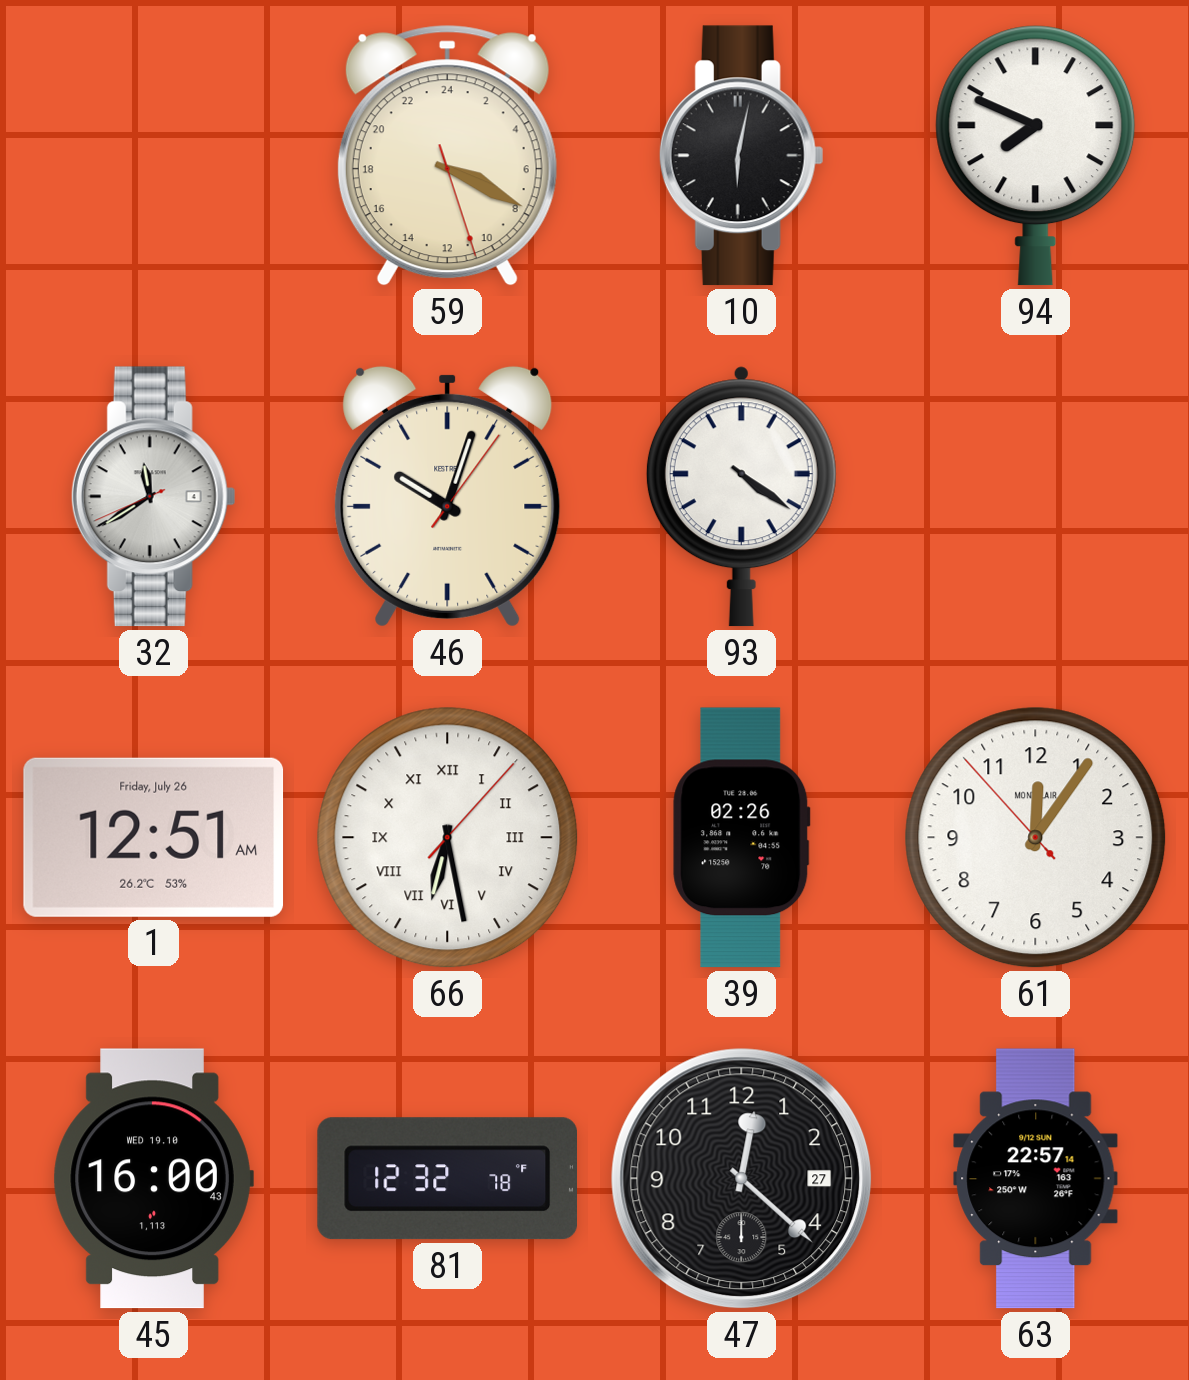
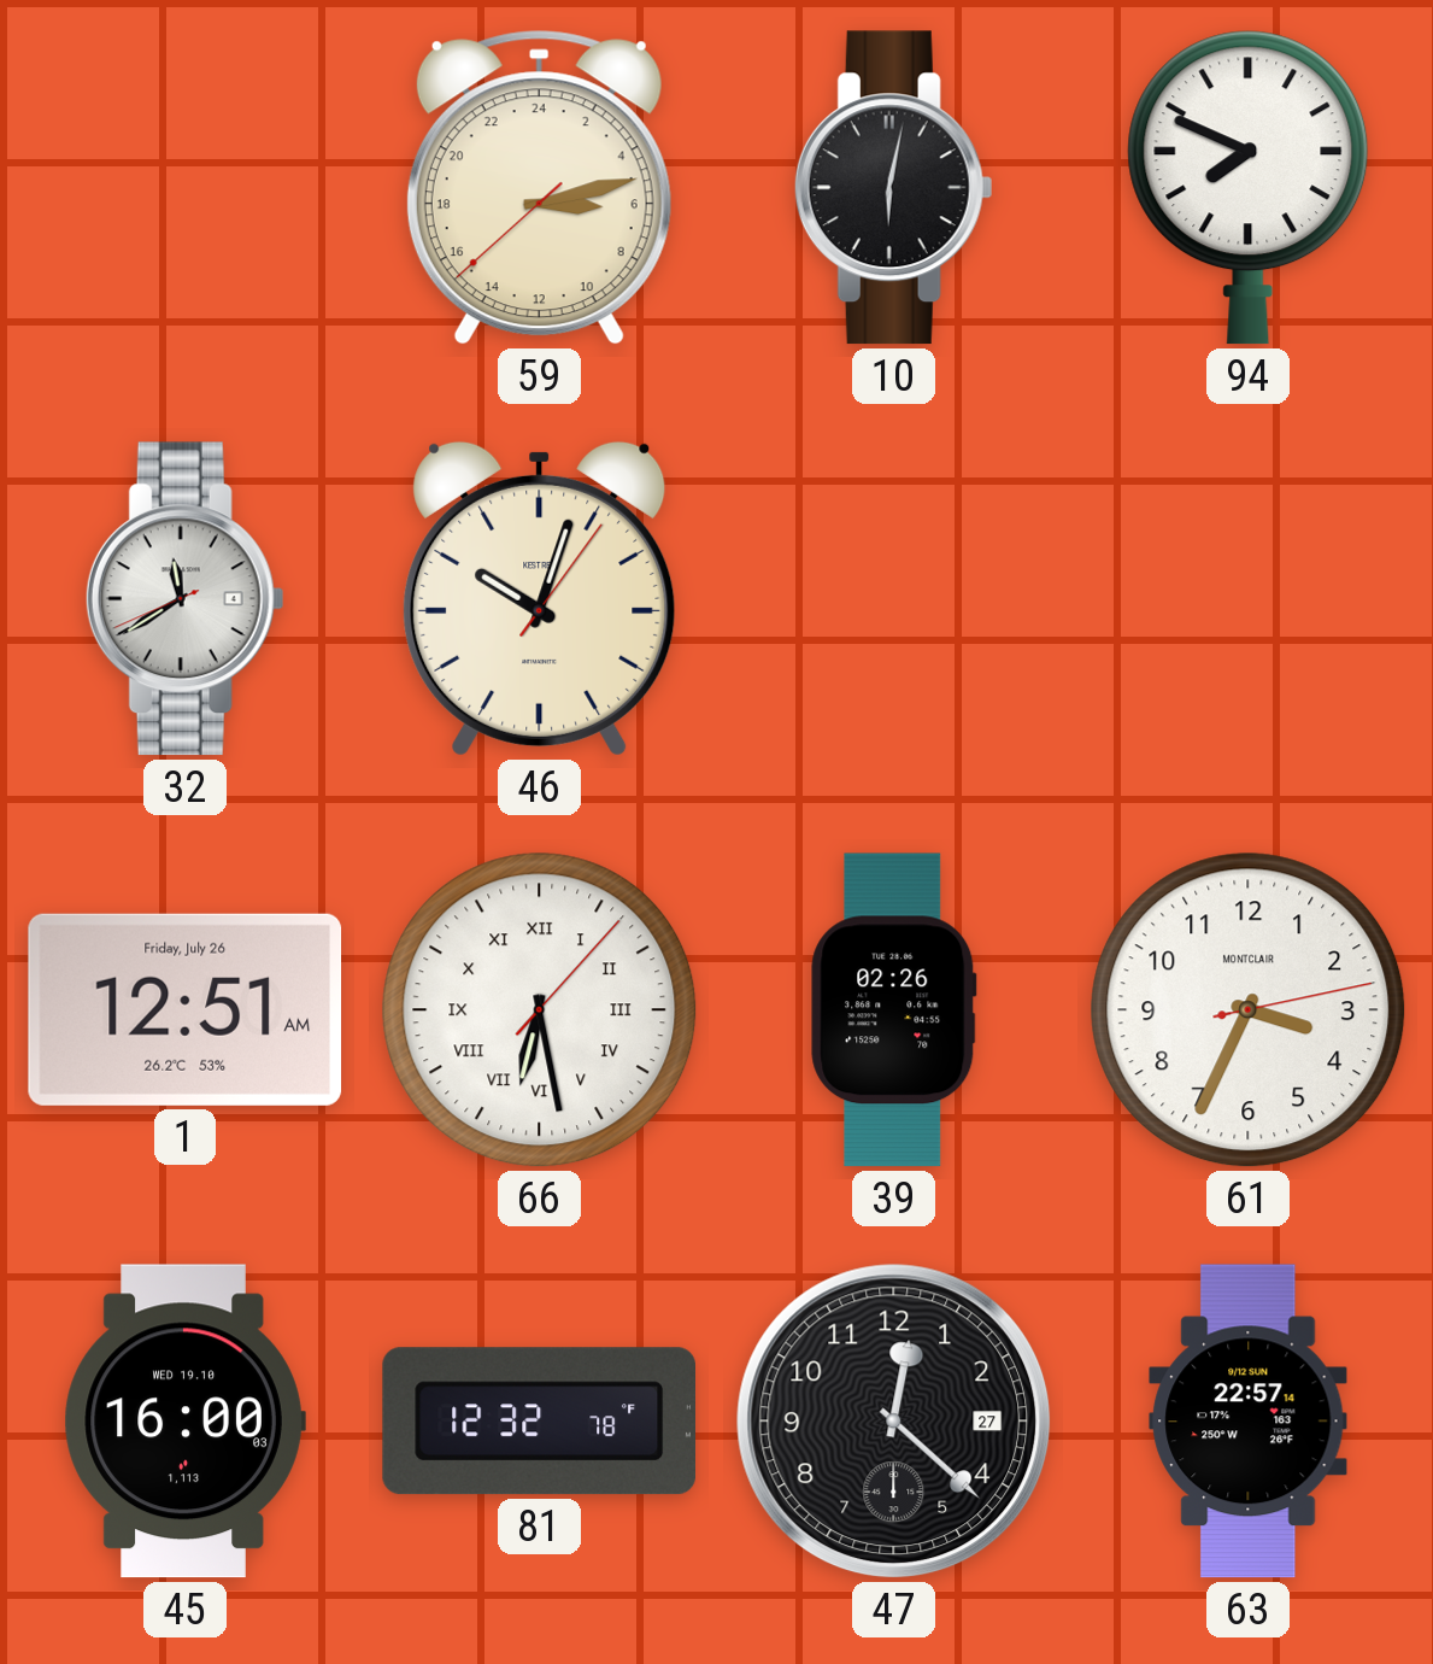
59: 7:19 -> 6:12
93: 4:21 -> none
61: 12:05 -> 3:34
45: 16:00:43 -> 16:00:03
